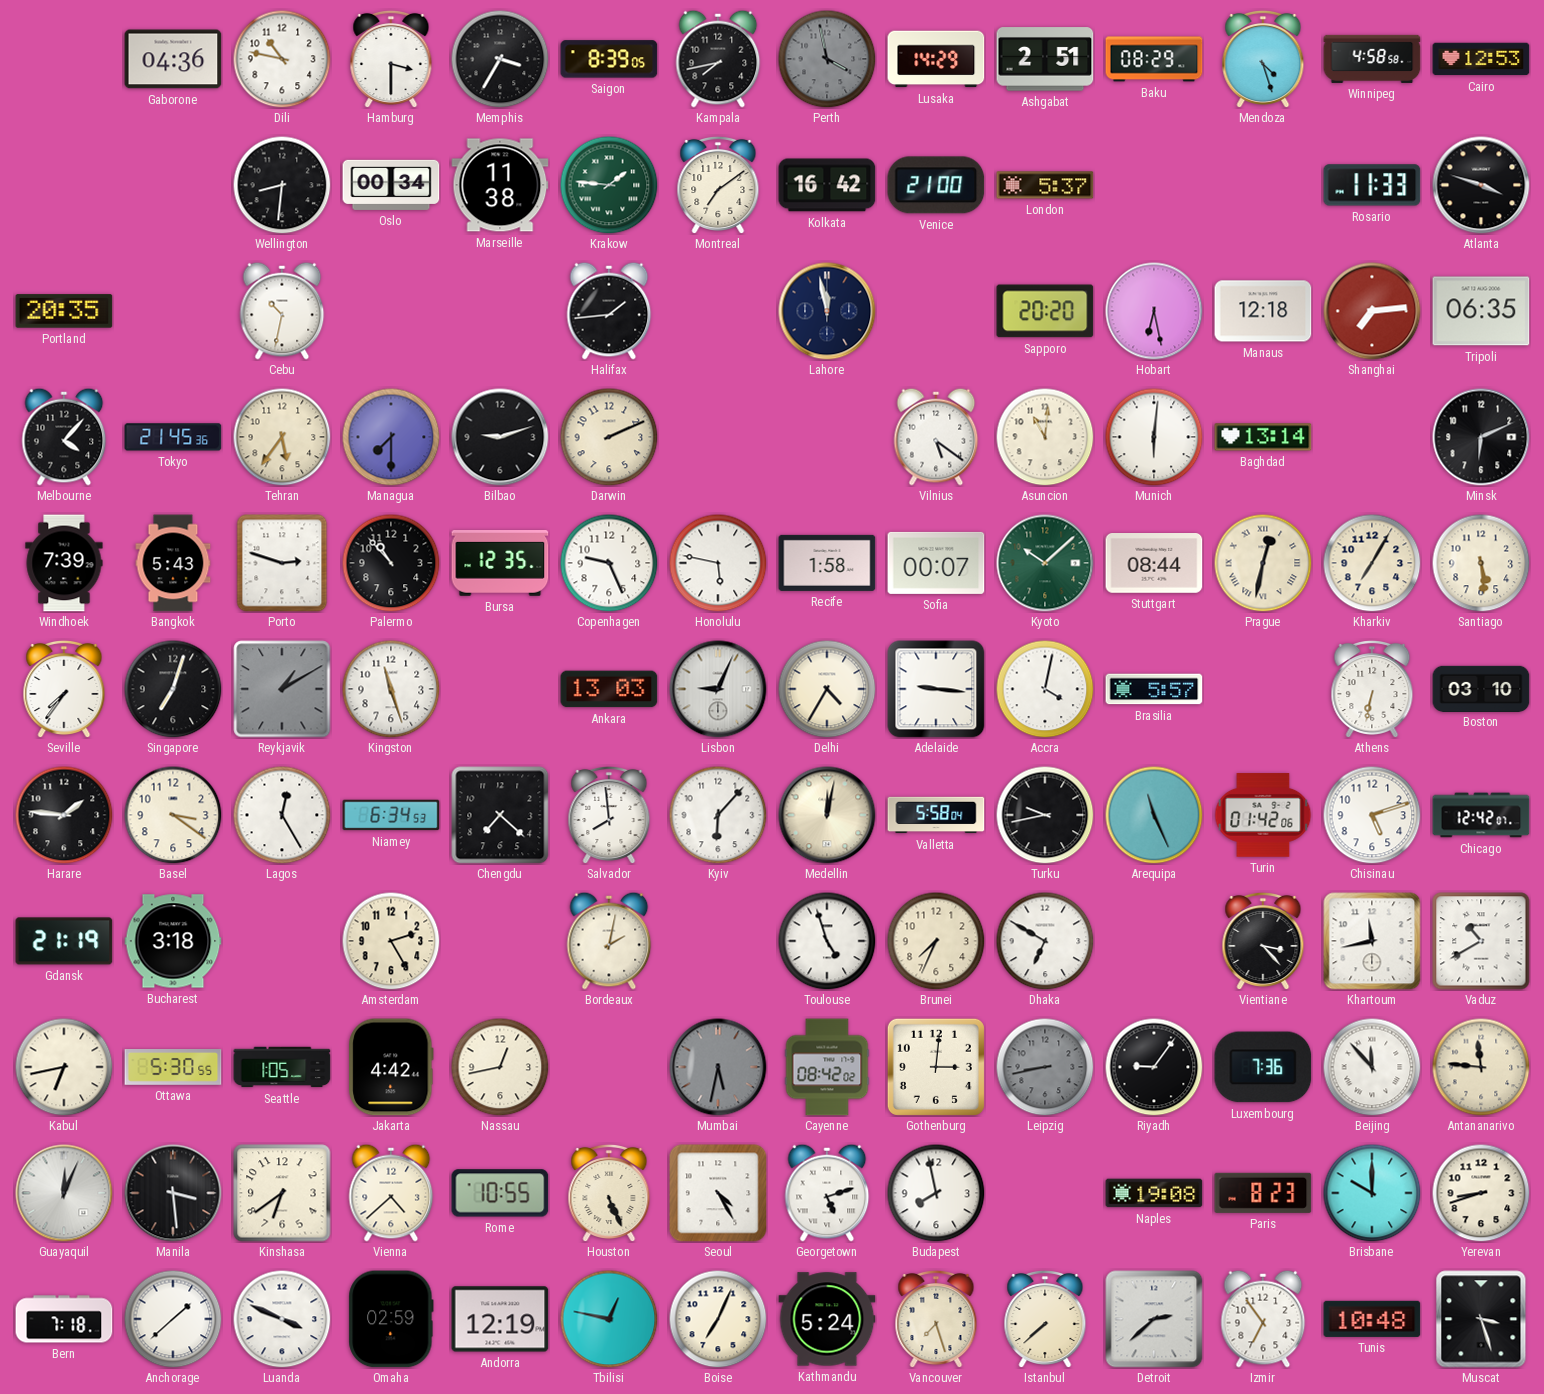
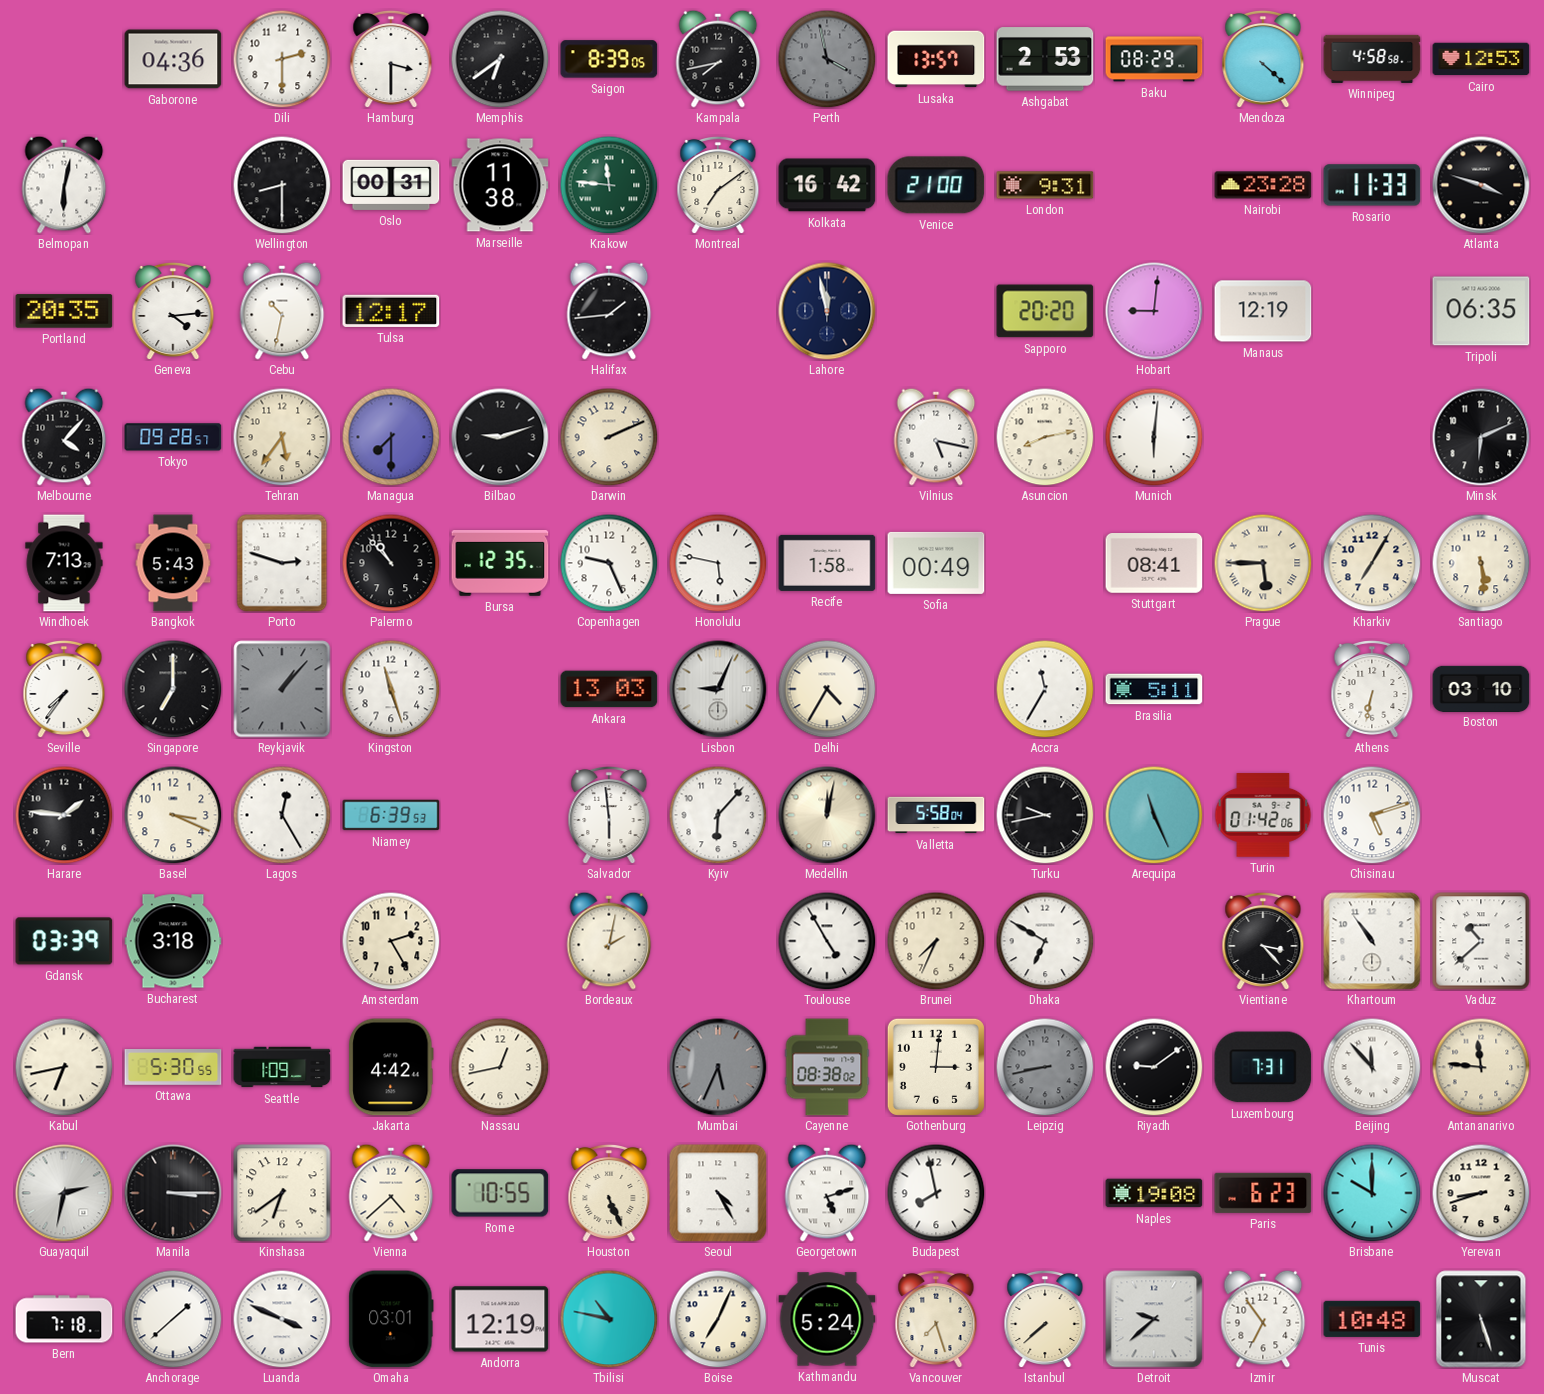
Dili: 10:47 -> 2:30
Memphis: 3:35 -> 6:39
Lusaka: 14:29 -> 13:57
Ashgabat: 2:51 -> 2:53
Mendoza: 4:27 -> 4:22
Belmopan: none -> 6:02
Wellington: 8:31 -> 8:30
Oslo: 00:34 -> 00:31
Krakow: 1:46 -> 11:46
London: 5:37 -> 9:31
Nairobi: none -> 23:28
Geneva: none -> 4:14
Tulsa: none -> 12:17
Hobart: 6:28 -> 9:01
Manaus: 12:18 -> 12:19
Shanghai: 7:14 -> none
Tokyo: 21:45 -> 09:28
Vilnius: 5:21 -> 5:17
Asuncion: 11:01 -> 8:13
Baghdad: 13:14 -> none
Windhoek: 7:39 -> 7:13
Sofia: 00:07 -> 00:49
Kyoto: 10:08 -> none
Stuttgart: 08:44 -> 08:41
Prague: 12:32 -> 5:45
Singapore: 7:03 -> 7:00
Reykjavik: 1:10 -> 1:07
Adelaide: 9:16 -> none
Accra: 4:02 -> 11:35
Brasilia: 5:57 -> 5:11
Basel: 3:21 -> 3:19
Niamey: 6:34 -> 6:39
Chengdu: 7:22 -> none
Salvador: 7:59 -> 5:59
Chicago: 12:42 -> none
Gdansk: 21:19 -> 03:39
Toulouse: 4:57 -> 4:55
Khartoum: 11:43 -> 10:54
Vaduz: 10:40 -> 10:38
Seattle: 1:05 -> 1:09
Mumbai: 5:32 -> 5:34
Cayenne: 08:42 -> 08:38
Riyadh: 9:06 -> 9:09
Luxembourg: 7:36 -> 7:31
Guayaquil: 12:04 -> 2:32
Manila: 3:29 -> 3:15
Paris: 8:23 -> 6:23
Omaha: 02:59 -> 03:01
Tbilisi: 12:47 -> 10:47
Detroit: 2:38 -> 9:38
Muscat: 3:27 -> 5:27
